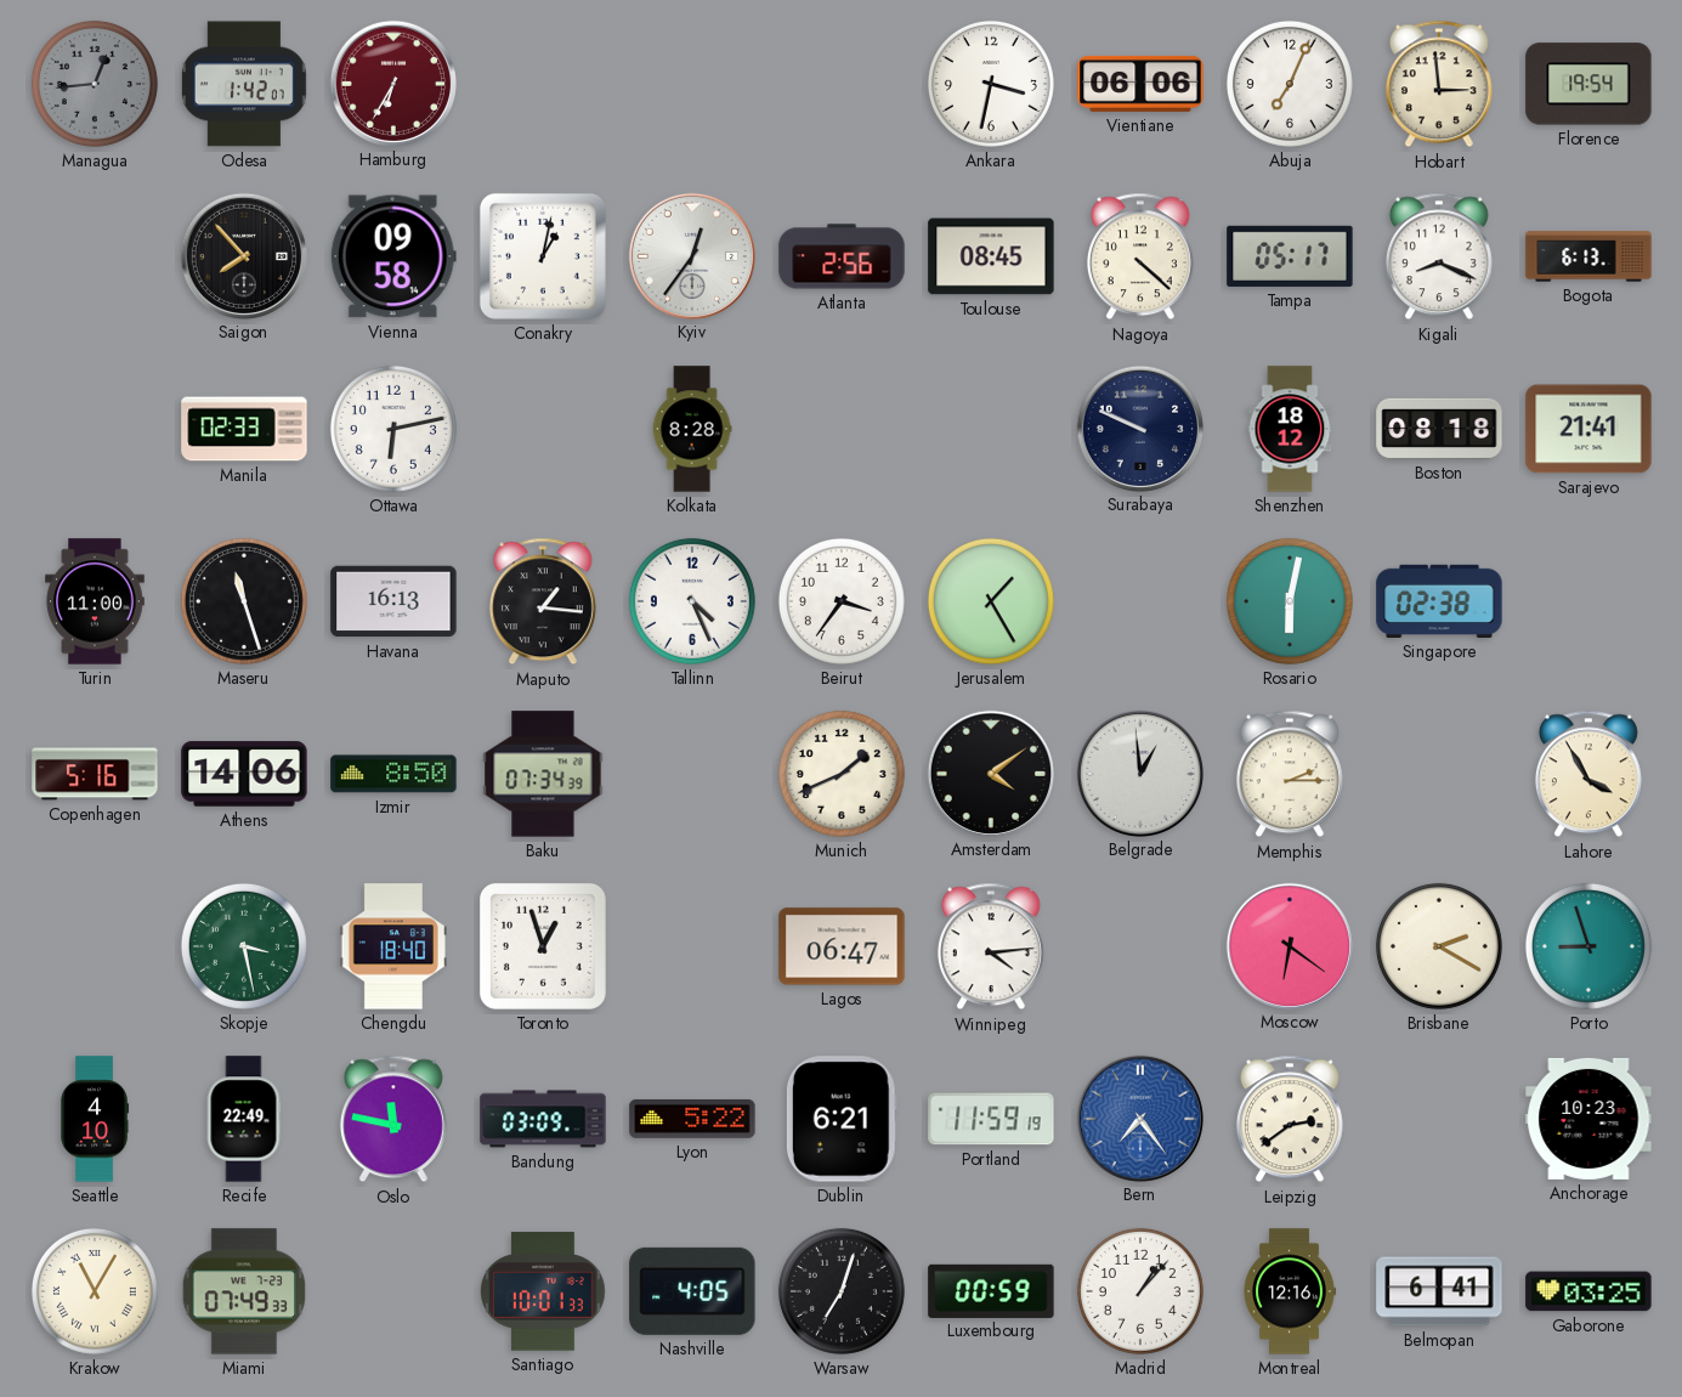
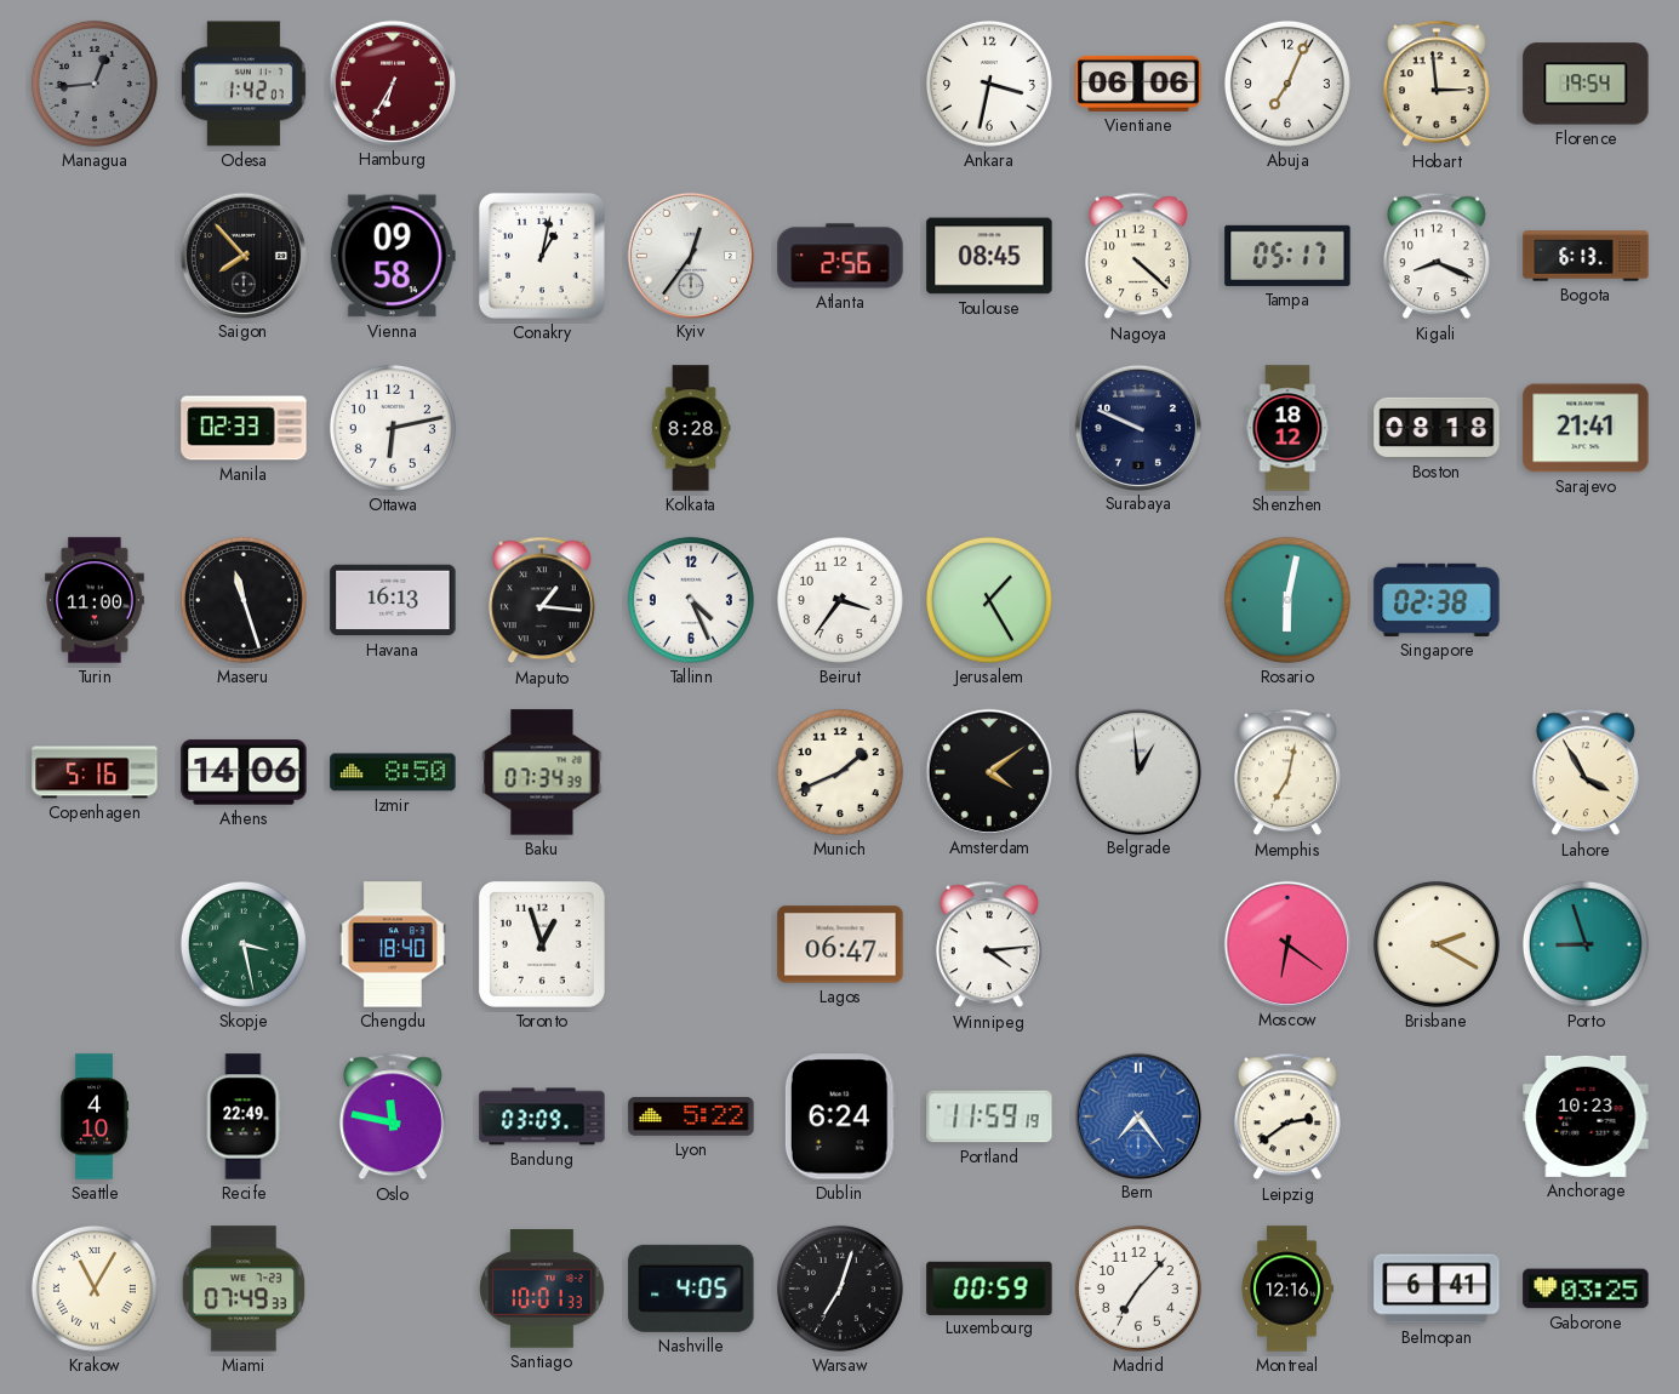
Memphis: 2:15 -> 7:02
Dublin: 6:21 -> 6:24
Madrid: 1:07 -> 7:07
